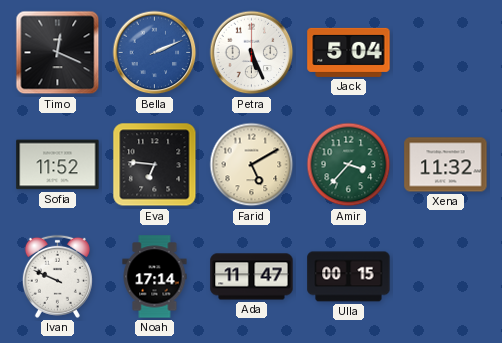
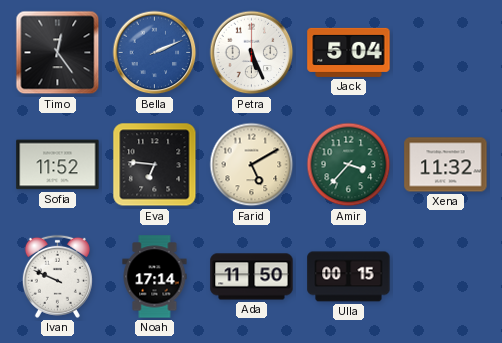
Timo: 12:19 -> 12:24
Ada: 11:47 -> 11:50
